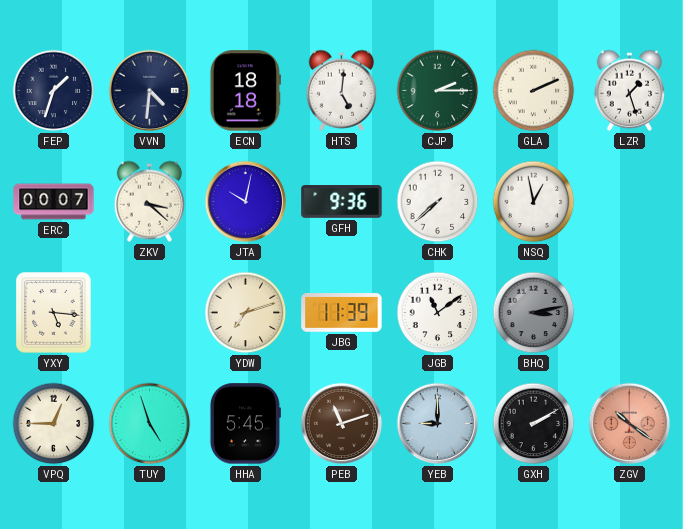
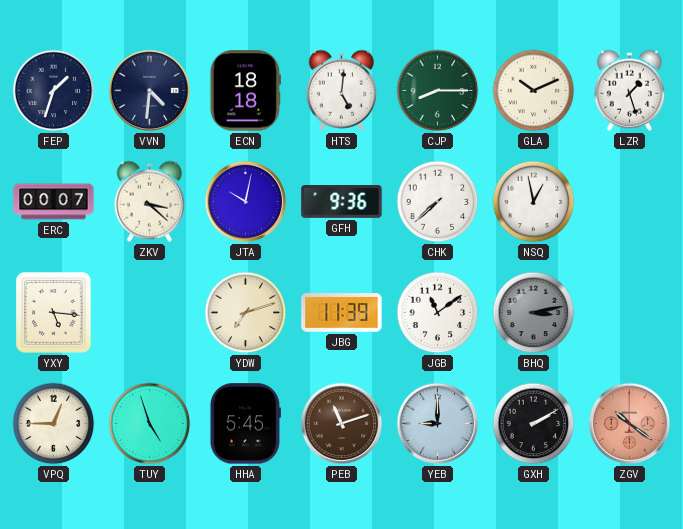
CJP: 2:15 -> 8:15
GLA: 2:11 -> 10:11
